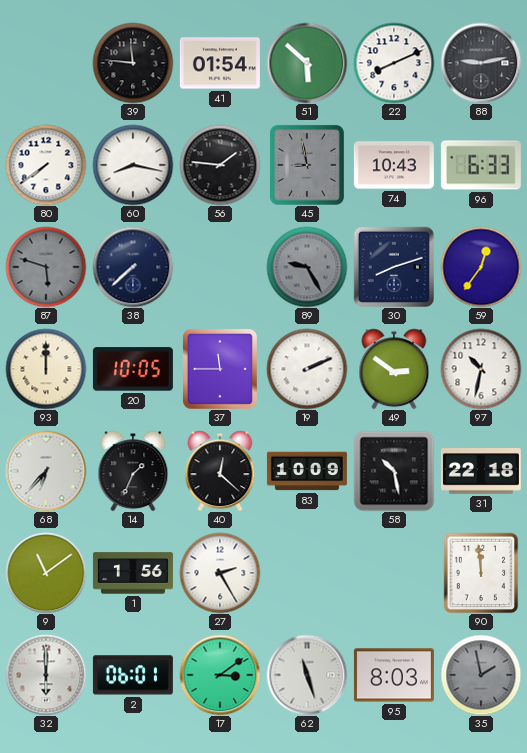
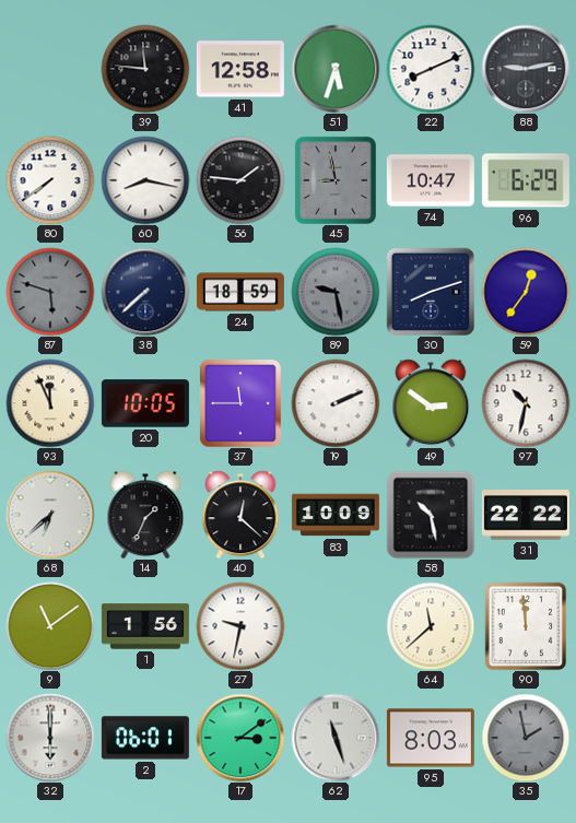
41: 01:54 -> 12:58
51: 5:52 -> 5:33
74: 10:43 -> 10:47
96: 6:33 -> 6:29
24: none -> 18:59
89: 9:25 -> 9:28
93: 12:00 -> 11:56
68: 6:37 -> 6:38
31: 22:18 -> 22:22
27: 2:25 -> 9:32
64: none -> 11:38
